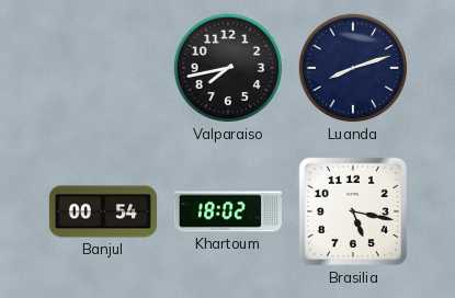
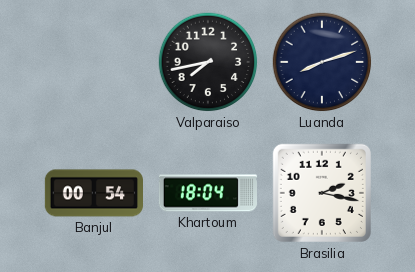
Khartoum: 18:02 -> 18:04
Brasilia: 5:17 -> 2:17
